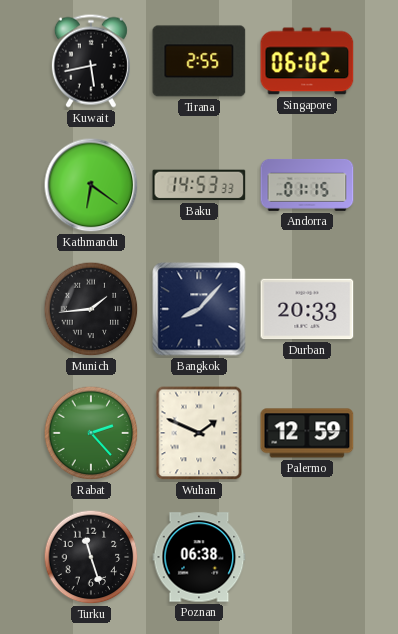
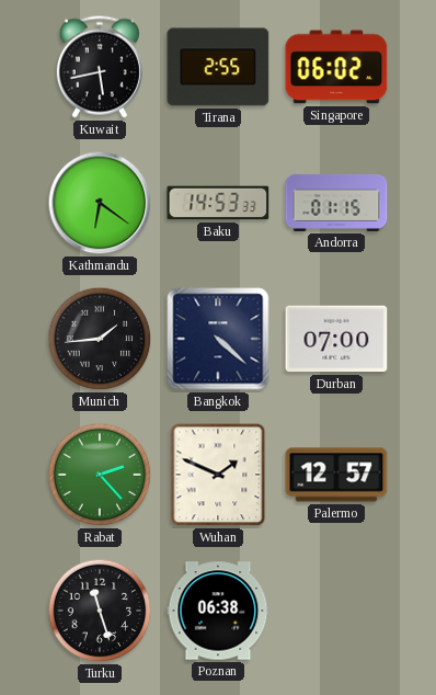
Bangkok: 8:07 -> 4:22
Durban: 20:33 -> 07:00
Palermo: 12:59 -> 12:57
